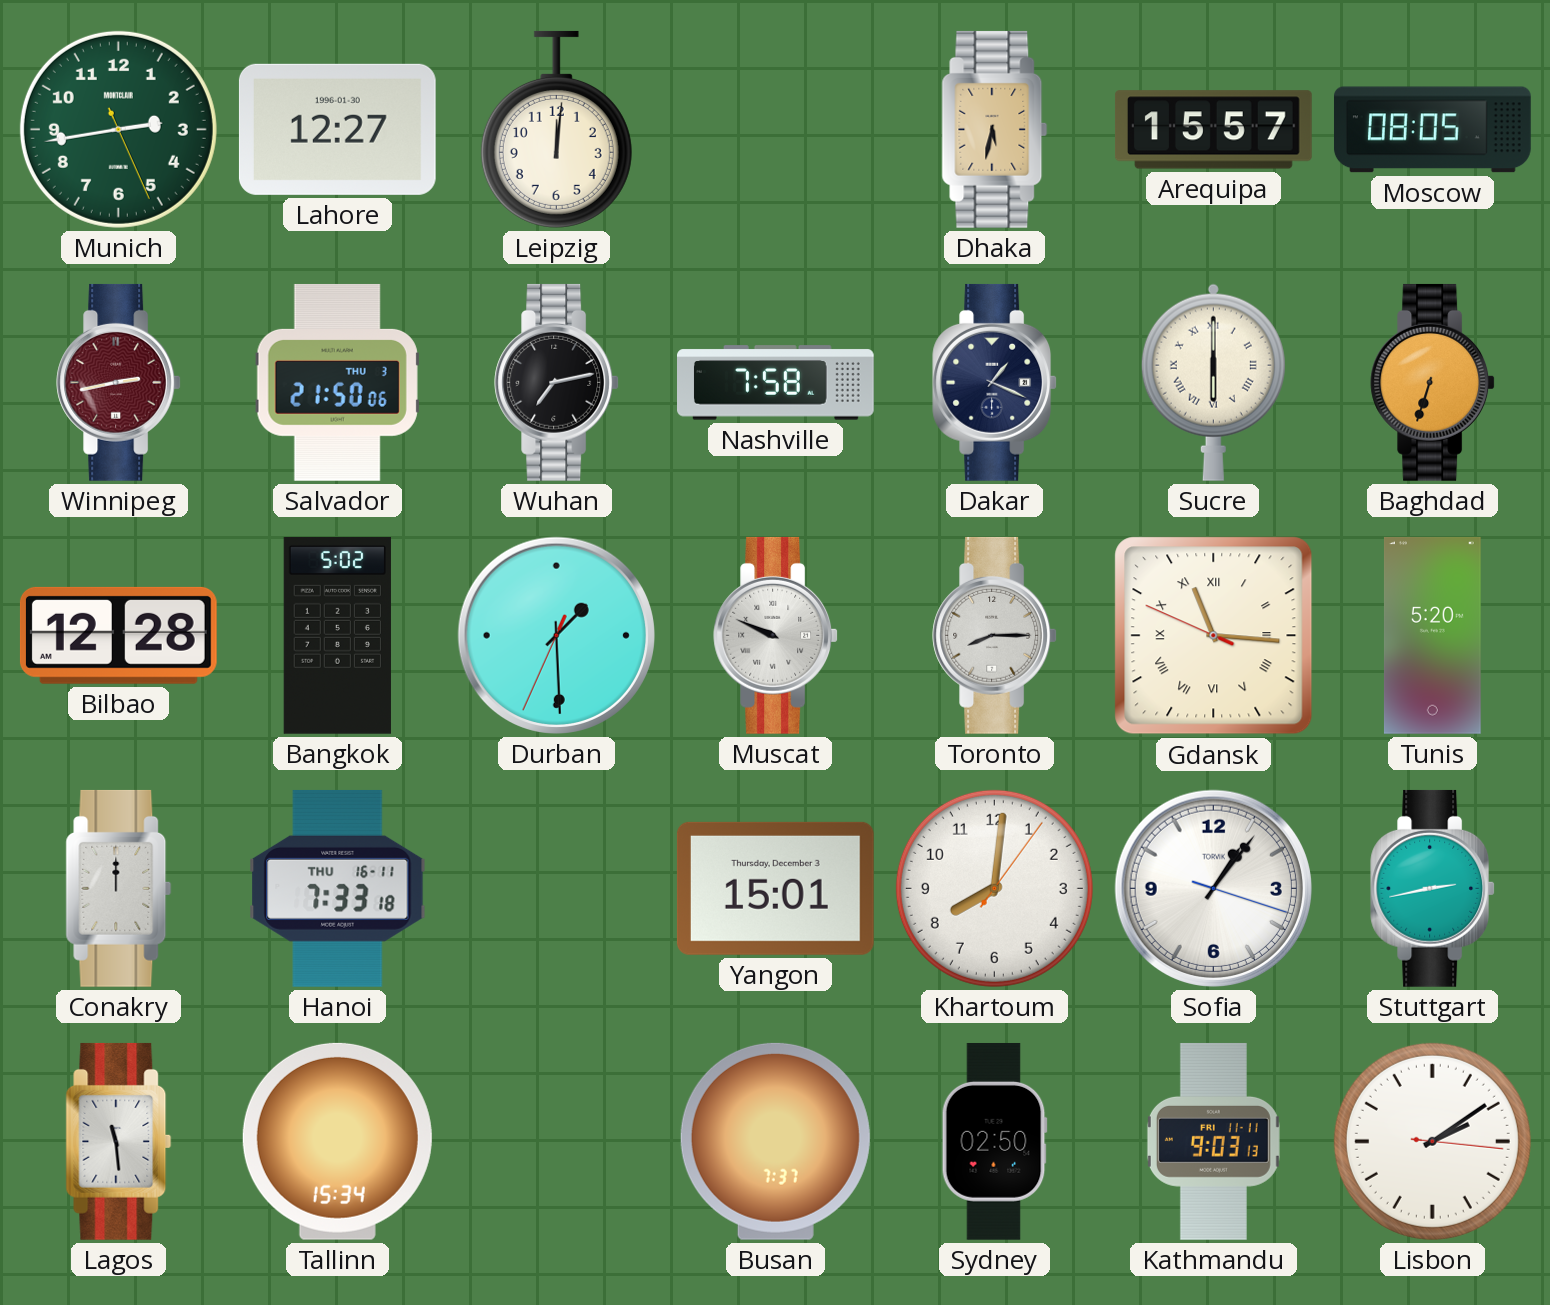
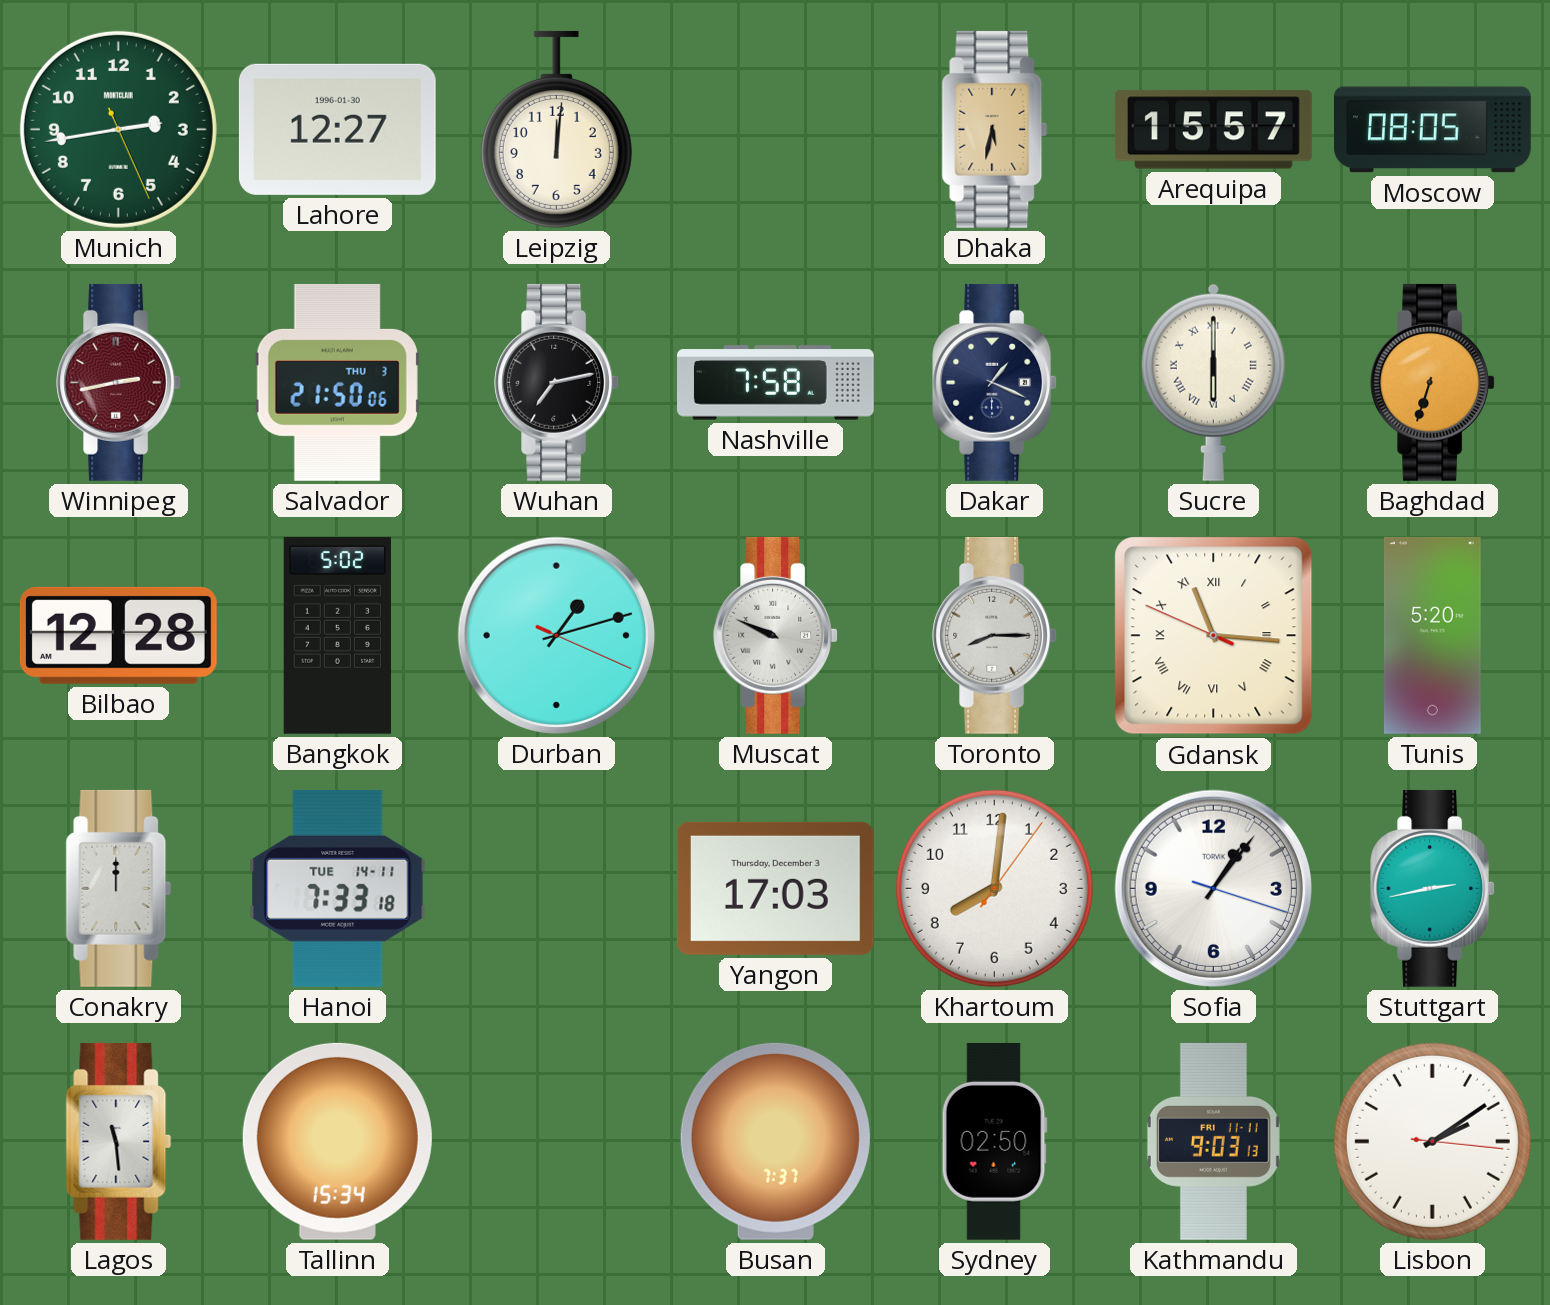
Durban: 1:29 -> 1:12
Hanoi date: THU 16-11 -> TUE 14-11
Yangon: 15:01 -> 17:03
